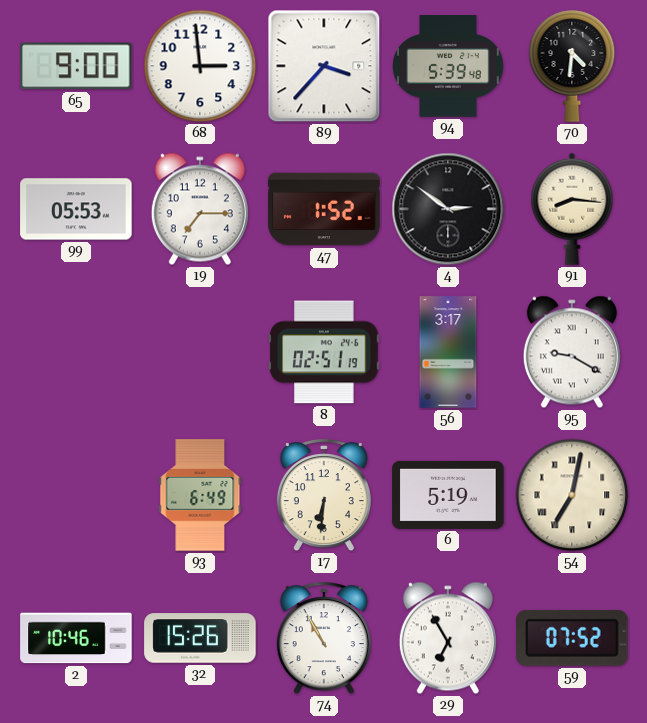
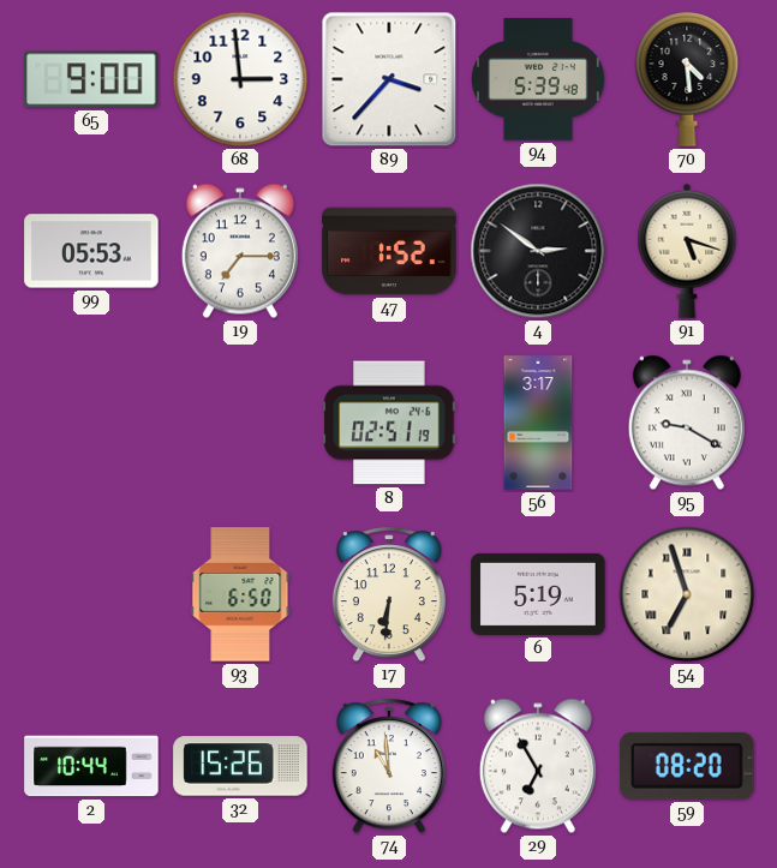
70: 4:31 -> 4:29
91: 8:16 -> 5:18
93: 6:49 -> 6:50
54: 7:02 -> 6:57
2: 10:46 -> 10:44
74: 10:55 -> 10:59
59: 07:52 -> 08:20
